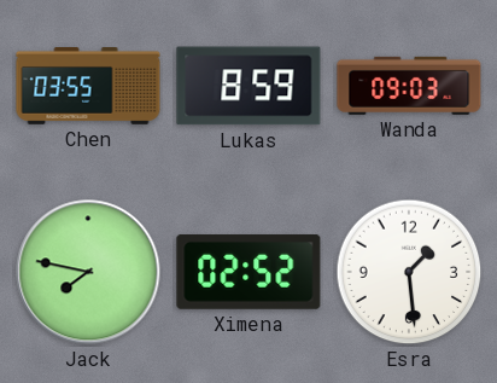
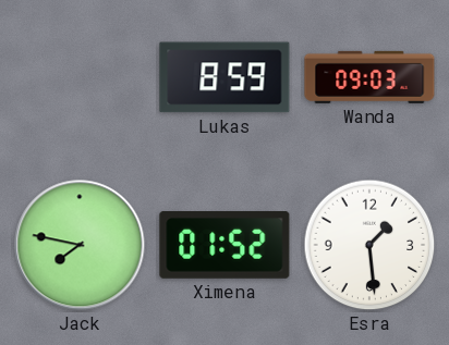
Chen: 03:55 -> none
Ximena: 02:52 -> 01:52
